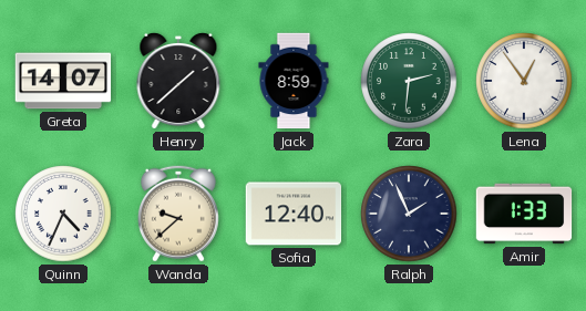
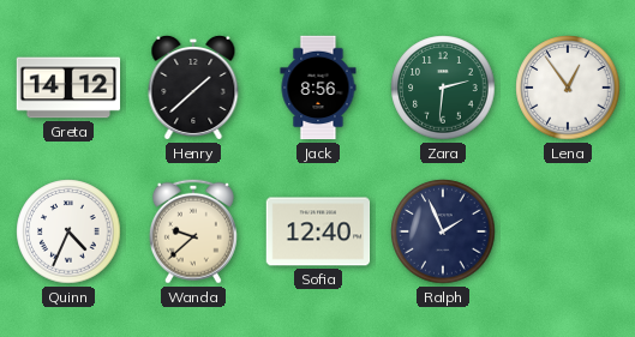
Greta: 14:07 -> 14:12
Jack: 8:59 -> 8:56
Amir: 1:33 -> none
